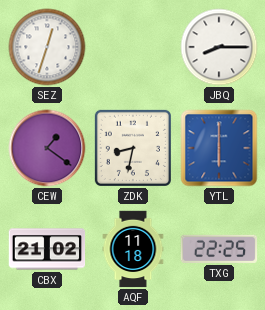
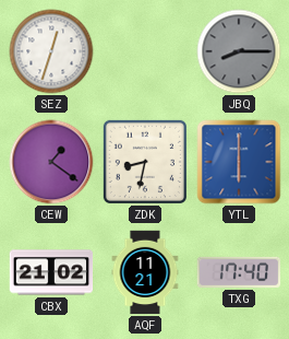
JBQ dial: white -> grey
AQF: 11:18 -> 11:21
TXG: 22:25 -> 17:40
